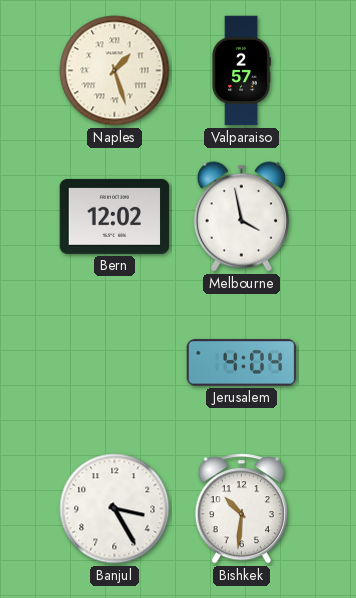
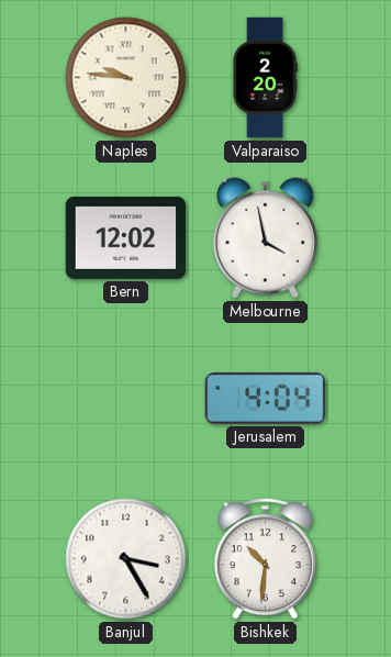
Naples: 1:27 -> 9:46
Valparaiso: 2:57 -> 2:20
